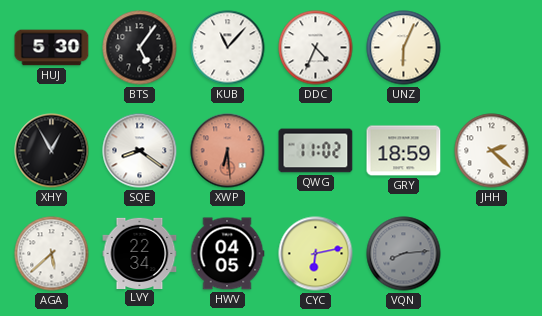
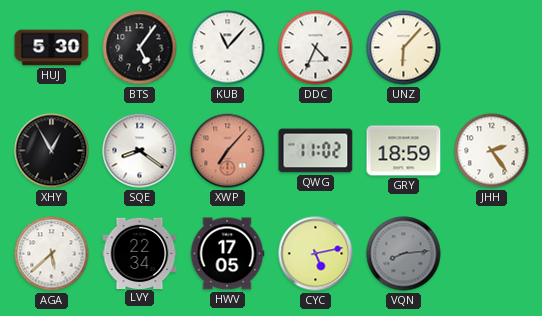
UNZ: 6:04 -> 6:07
XWP: 6:29 -> 7:07
JHH: 2:22 -> 2:24
HWV: 04:05 -> 17:05
CYC: 6:13 -> 5:13
